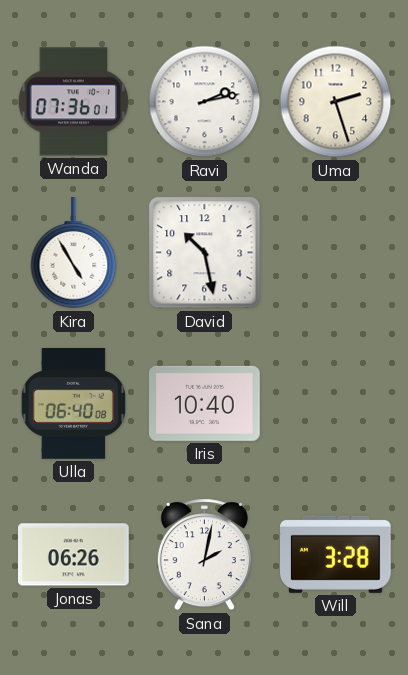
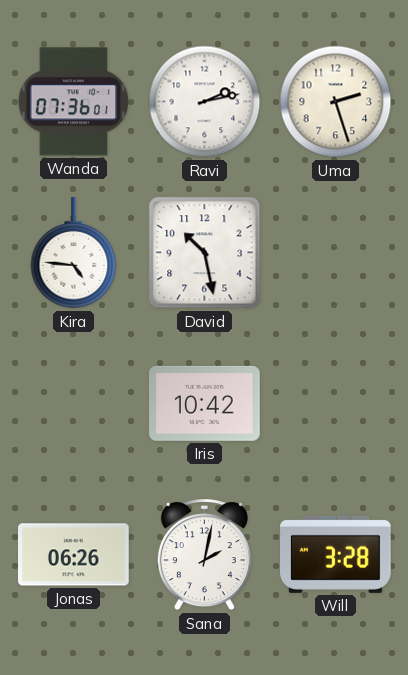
Kira: 4:55 -> 4:46
Ulla: 06:40 -> none
Iris: 10:40 -> 10:42
